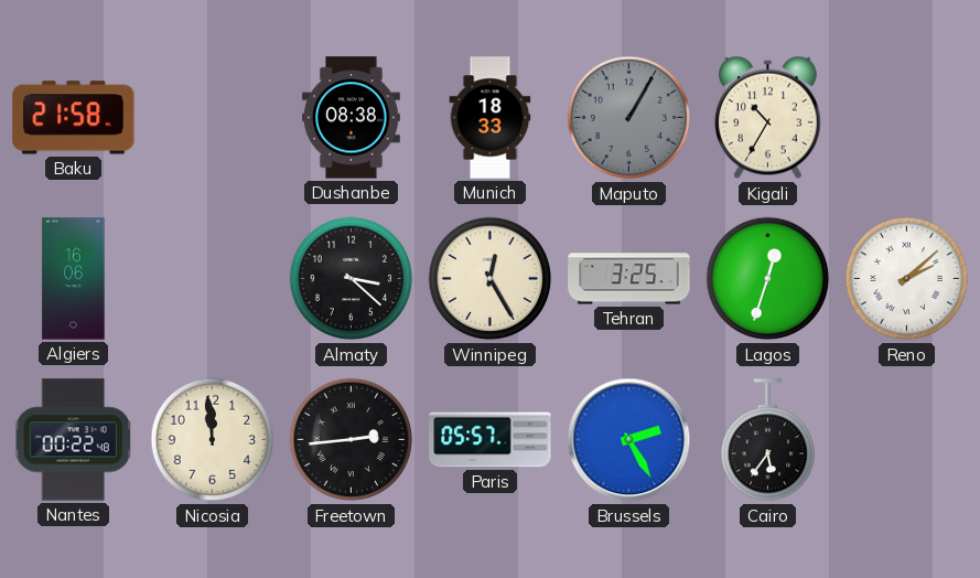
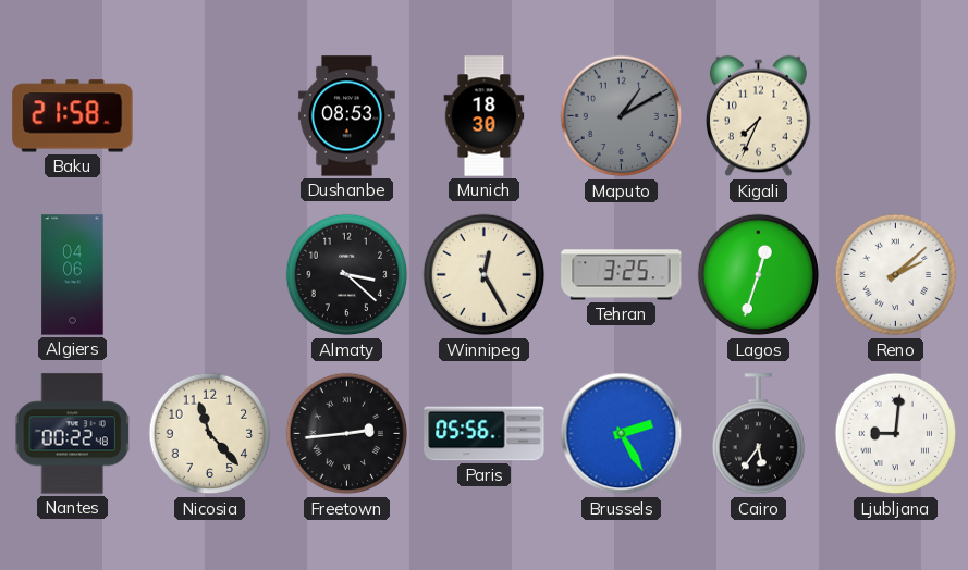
Dushanbe: 08:38 -> 08:53
Munich: 18:33 -> 18:30
Maputo: 1:05 -> 1:10
Kigali: 10:35 -> 7:34
Algiers: 16:06 -> 04:06
Nicosia: 11:59 -> 11:23
Paris: 05:57 -> 05:56
Ljubljana: none -> 9:01
